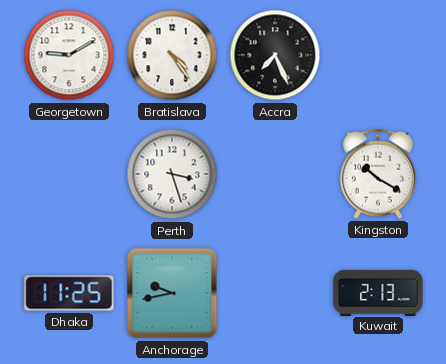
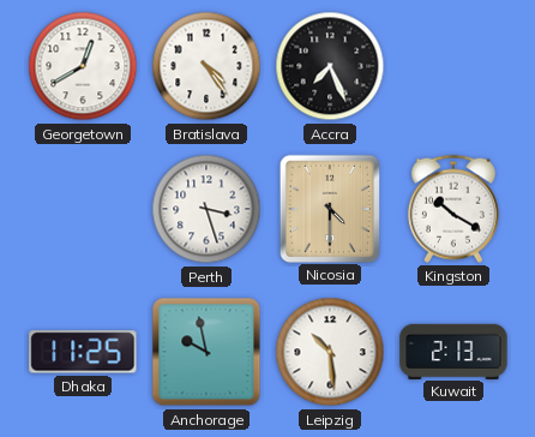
Georgetown: 9:10 -> 12:40
Nicosia: none -> 4:30
Anchorage: 9:43 -> 9:58
Leipzig: none -> 10:29
